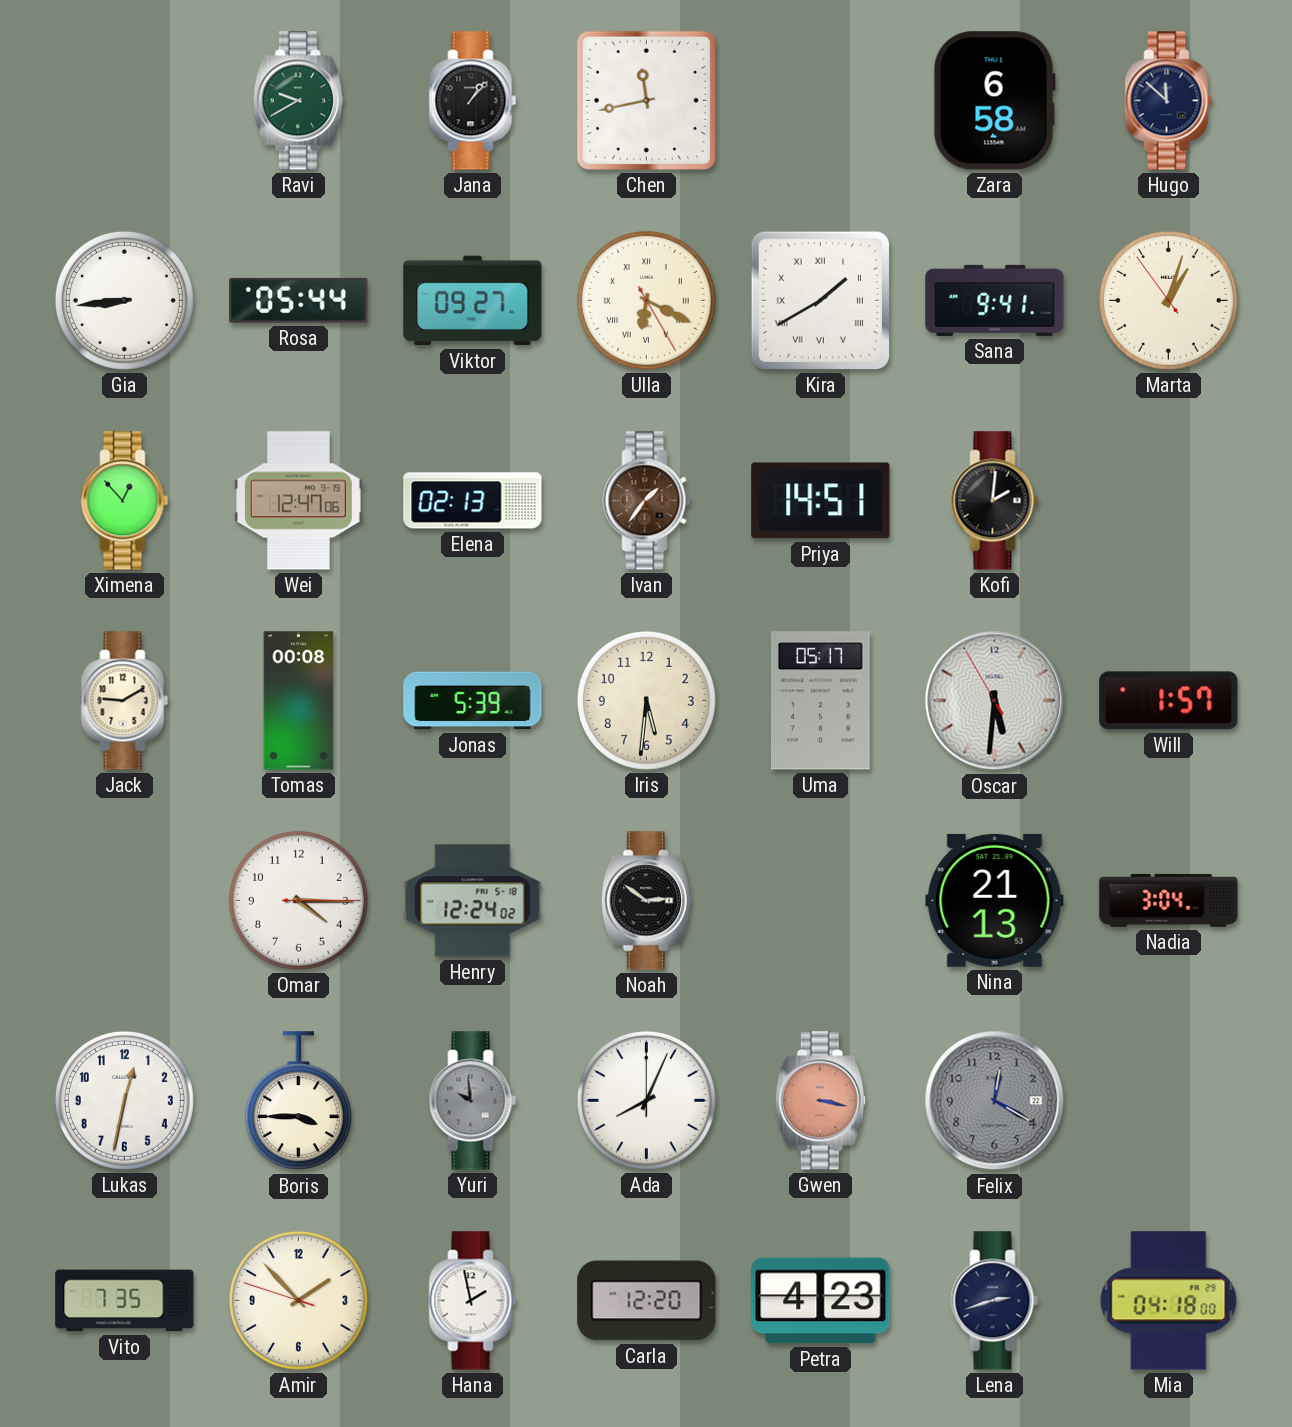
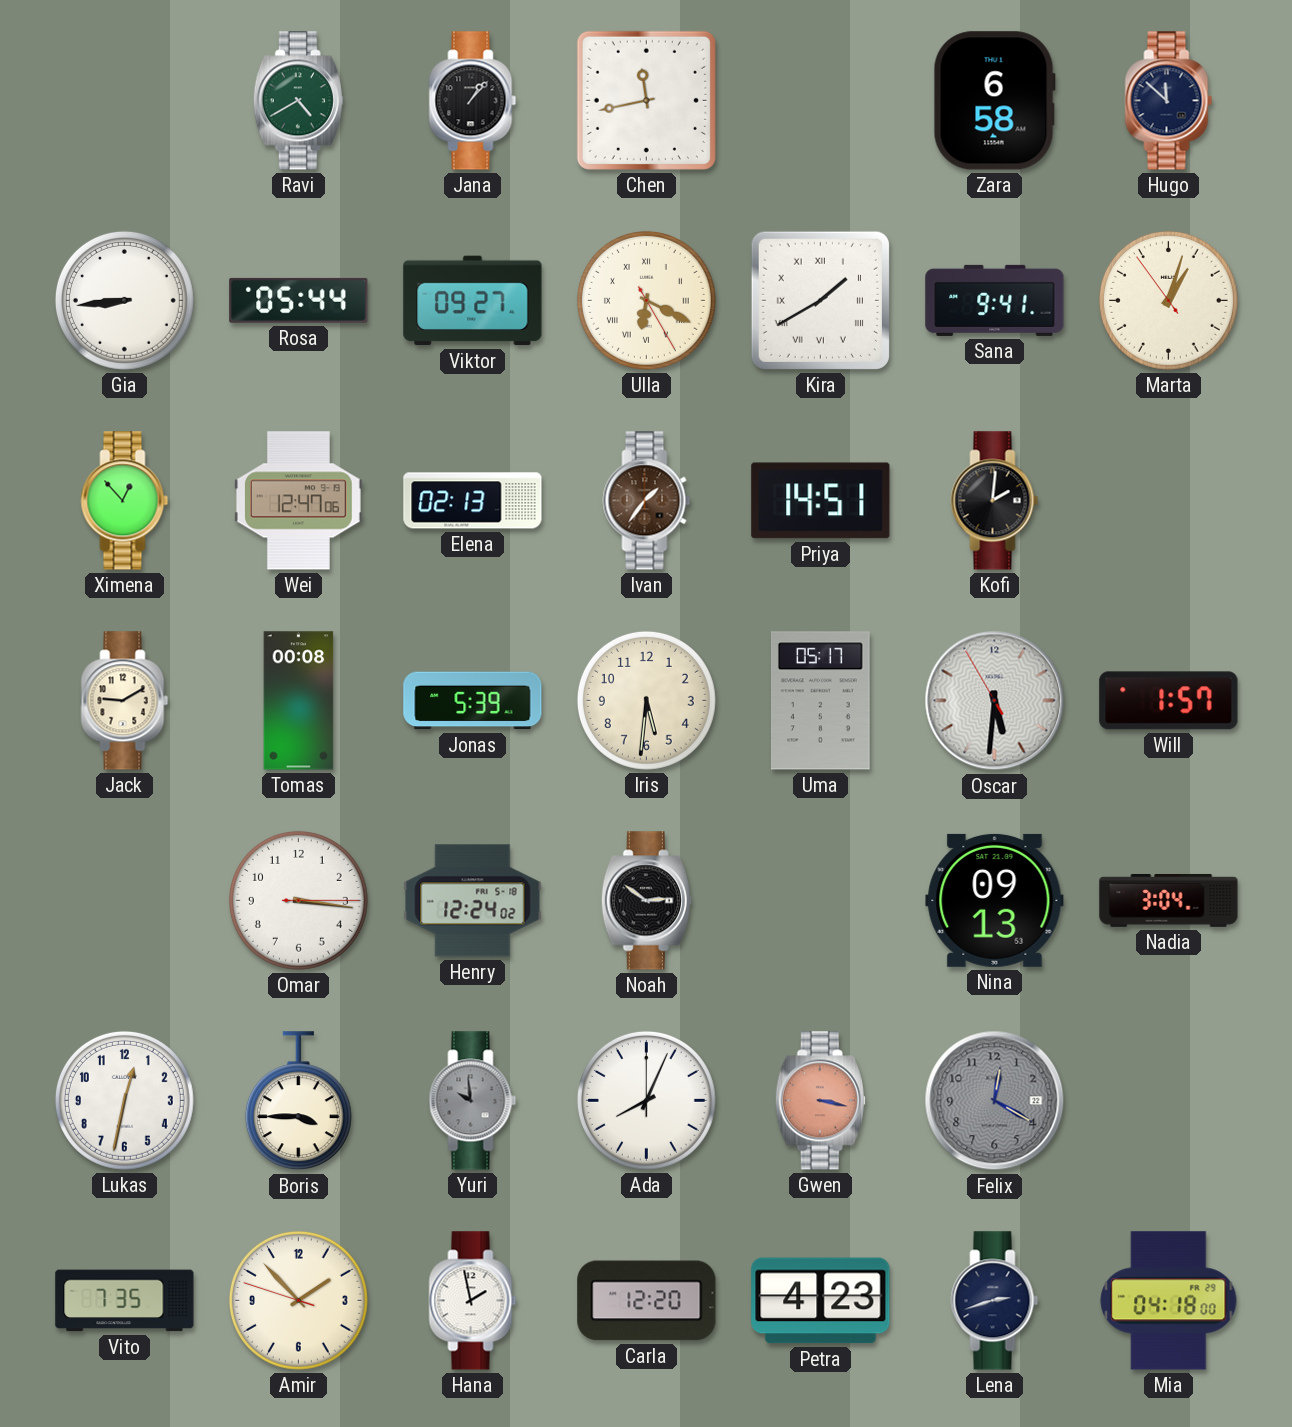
Ravi: 9:40 -> 4:40
Omar: 4:15 -> 3:16
Nina: 21:13 -> 09:13
